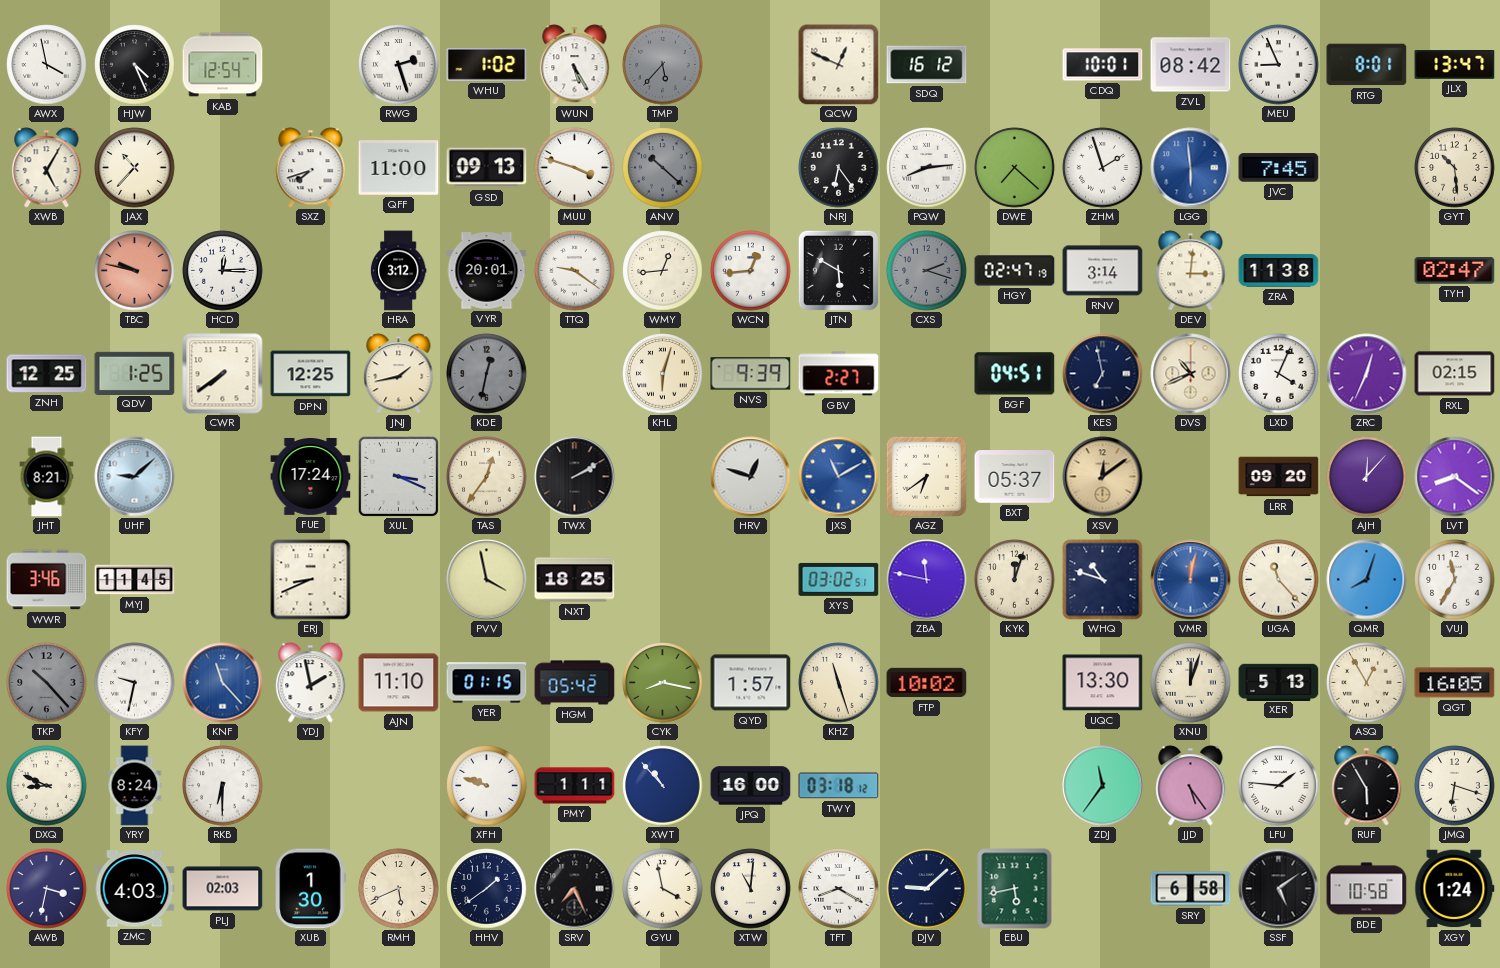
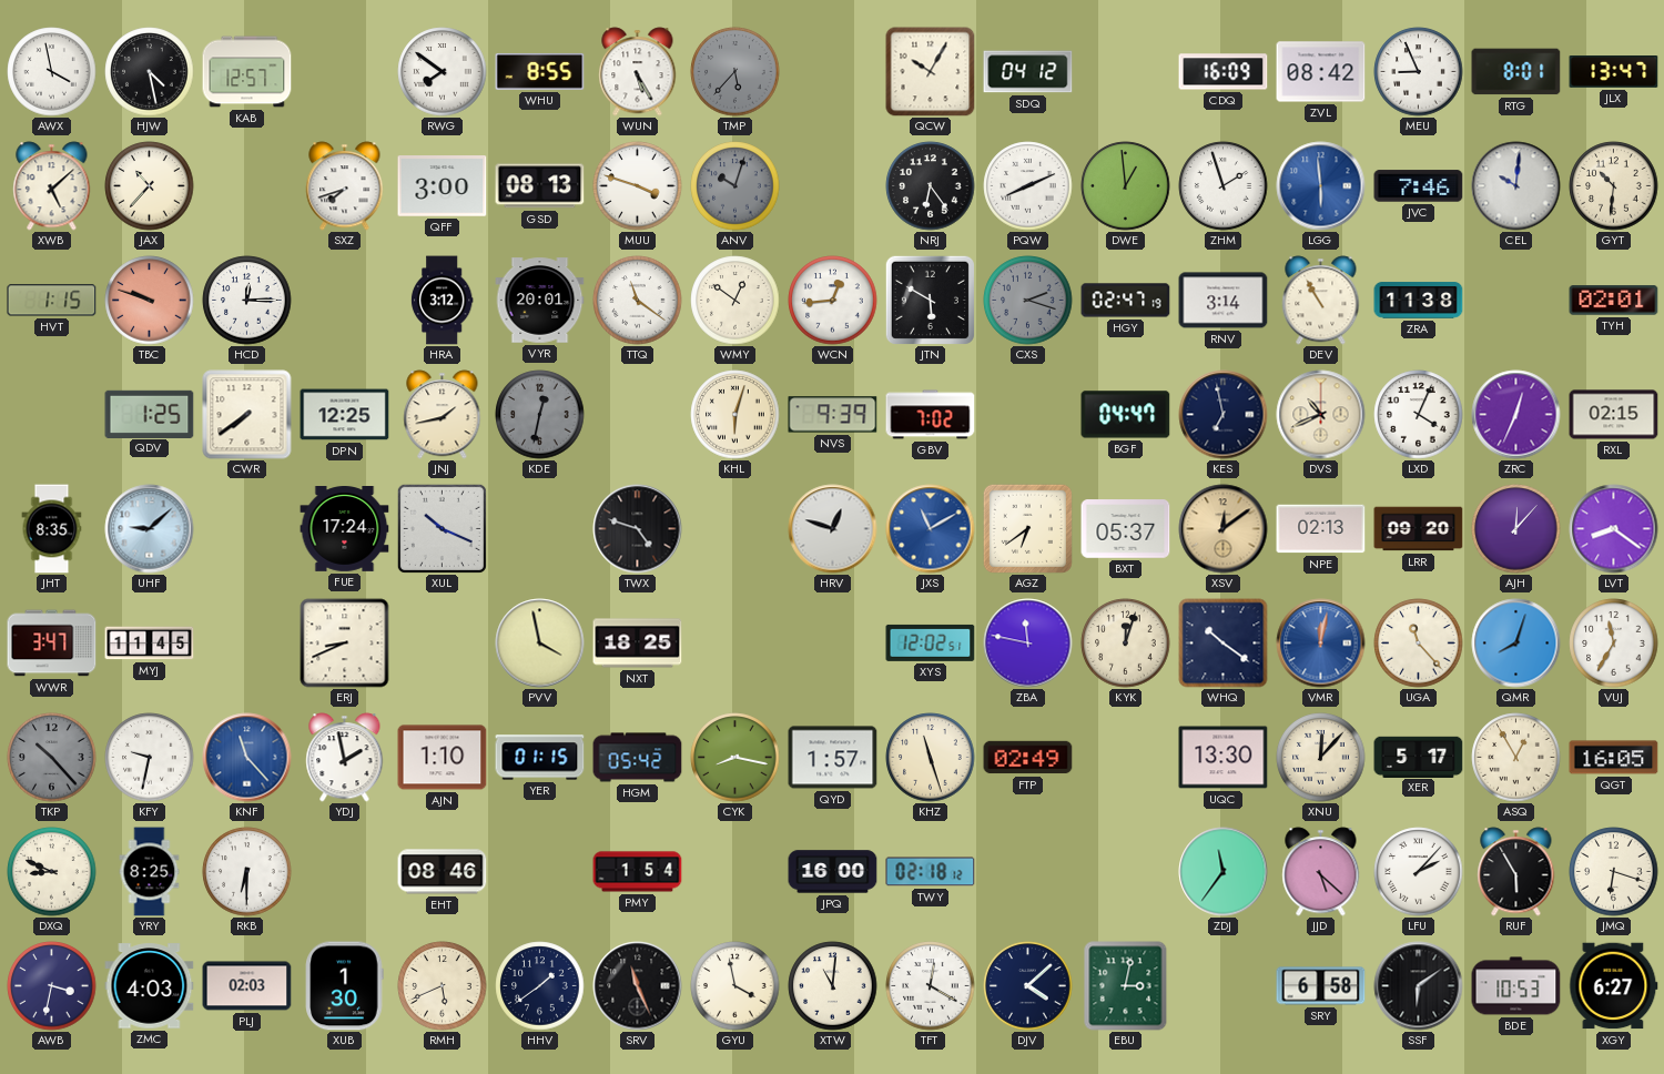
HJW: 4:26 -> 4:28
KAB: 12:54 -> 12:57
RWG: 2:27 -> 7:51
WHU: 1:02 -> 8:55
QCW: 12:49 -> 10:05
SDQ: 16:12 -> 04:12
CDQ: 10:01 -> 16:09
XWB: 5:05 -> 5:08
QFF: 11:00 -> 3:00
GSD: 09:13 -> 08:13
ANV: 10:22 -> 10:03
PQW: 8:14 -> 8:11
DWE: 7:22 -> 12:59
JVC: 7:45 -> 7:46
CEL: none -> 10:01
GYT: 10:29 -> 10:31
HVT: none -> 1:15
TBC: 9:47 -> 9:48
TTQ: 9:21 -> 11:21
WMY: 12:44 -> 12:51
DEV: 3:01 -> 10:55
TYH: 02:47 -> 02:01
ZNH: 12:25 -> none
GBV: 2:27 -> 7:02
BGF: 04:51 -> 04:47
JHT: 8:21 -> 8:35
XUL: 3:19 -> 10:19
TAS: 12:36 -> none
TWX: 2:10 -> 4:48
NPE: none -> 02:13
WWR: 3:46 -> 3:47
XYS: 03:02 -> 12:02
WHQ: 10:48 -> 10:21
AJN: 11:10 -> 1:10
FTP: 10:02 -> 02:49
XNU: 12:03 -> 12:07
XER: 5:13 -> 5:17
YRY: 8:24 -> 8:25
EHT: none -> 08:46
XFH: 9:48 -> none
PMY: 1:11 -> 1:54
XWT: 10:53 -> none
TWY: 03:18 -> 02:18
JJD: 5:24 -> 5:22
LFU: 1:46 -> 2:07
SRV: 7:26 -> 11:26
TFT: 8:20 -> 12:20
DJV: 9:08 -> 4:08
EBU: 5:43 -> 3:02
SSF: 5:09 -> 6:09
BDE: 10:58 -> 10:53
XGY: 1:24 -> 6:27
